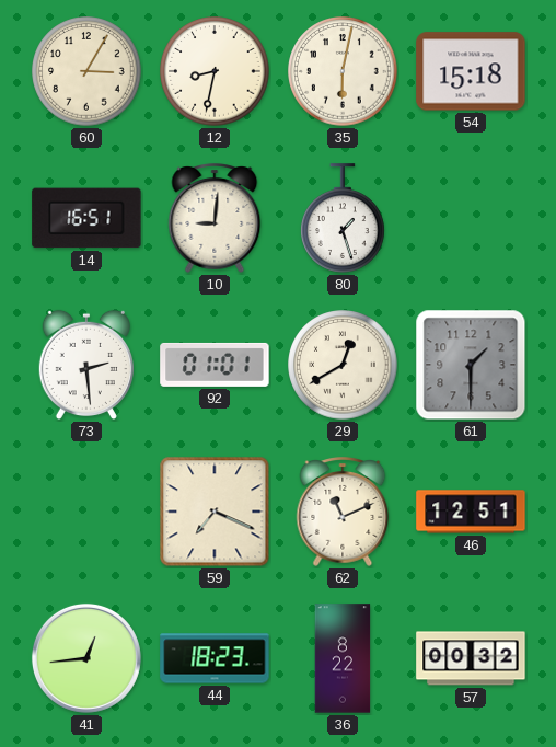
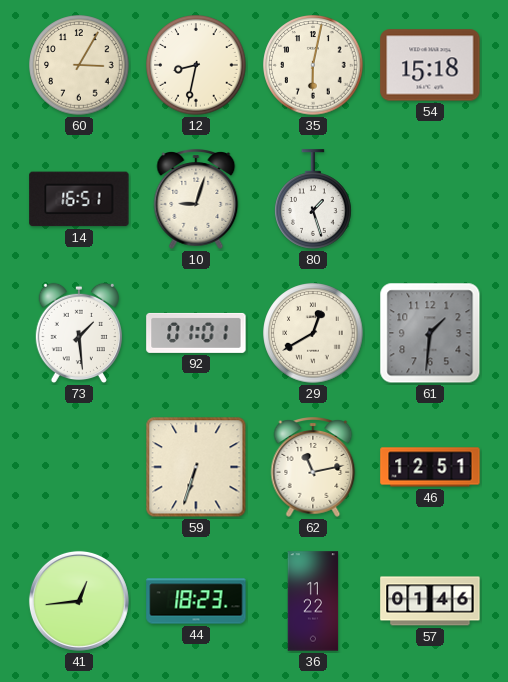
10: 9:01 -> 9:03
73: 2:29 -> 1:29
61: 1:30 -> 1:31
59: 7:19 -> 6:33
62: 11:11 -> 11:13
36: 8:22 -> 11:22
57: 00:32 -> 01:46
